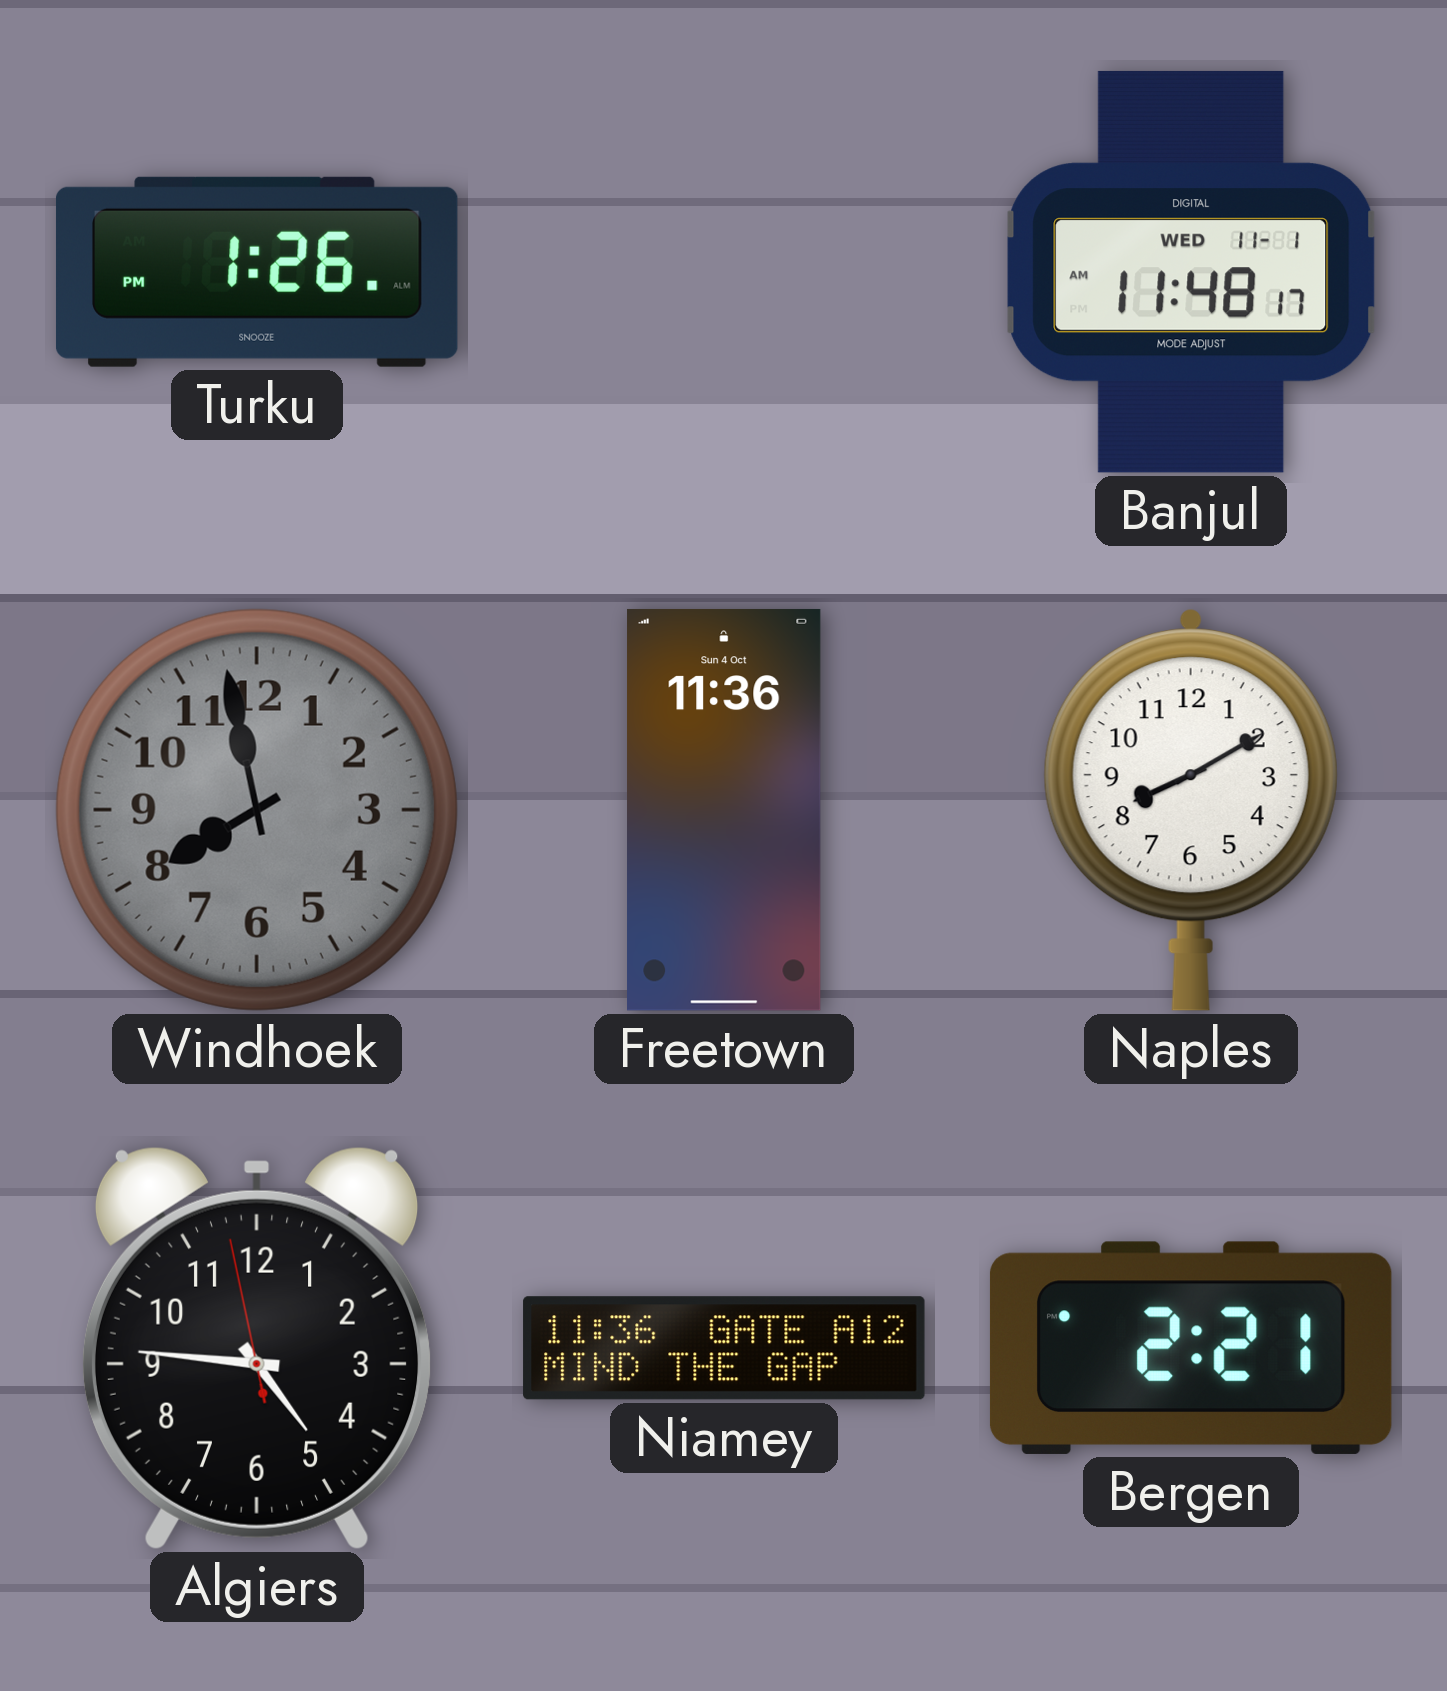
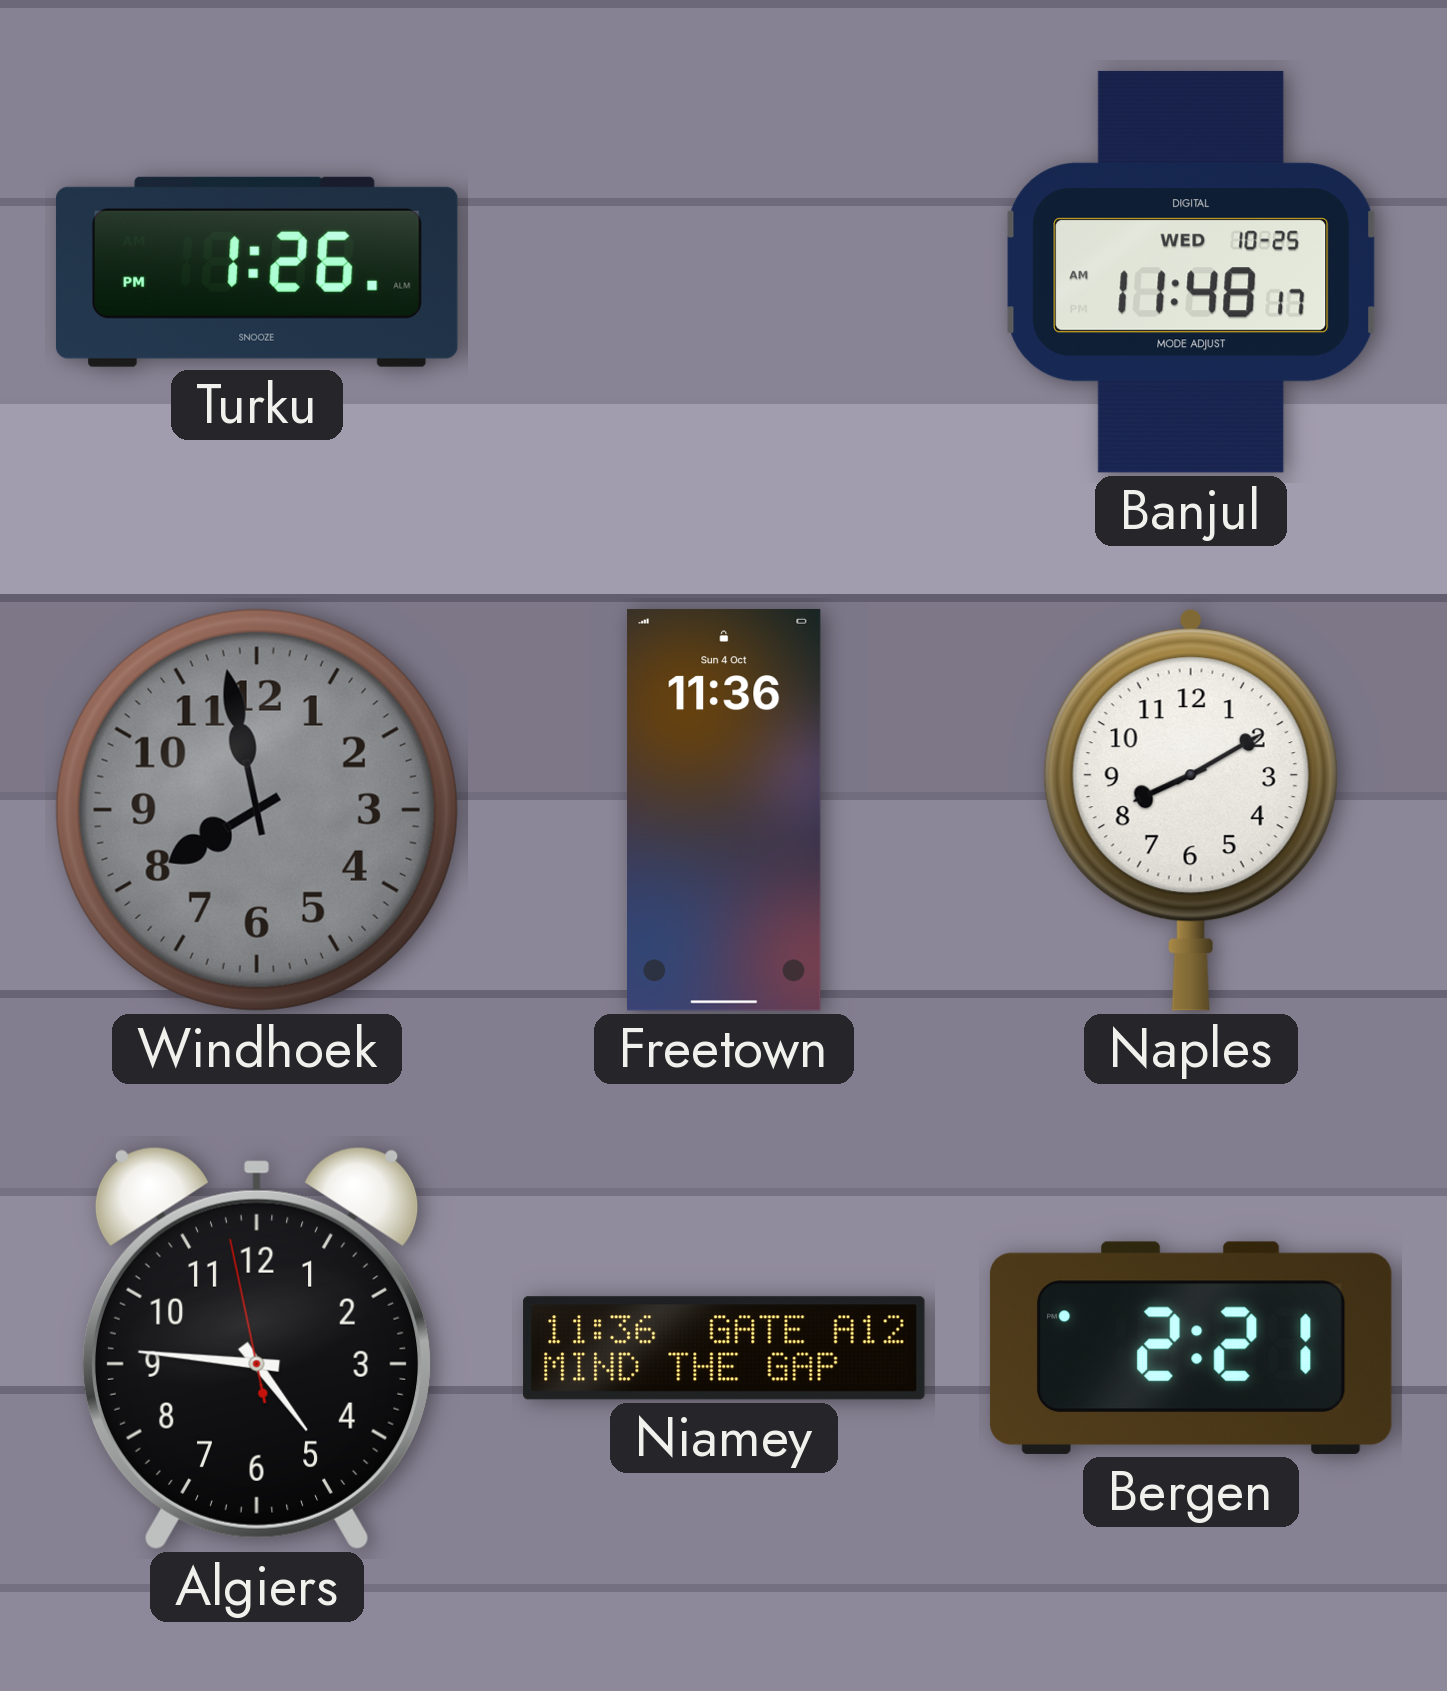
Banjul date: WED 11-1 -> WED 10-25
